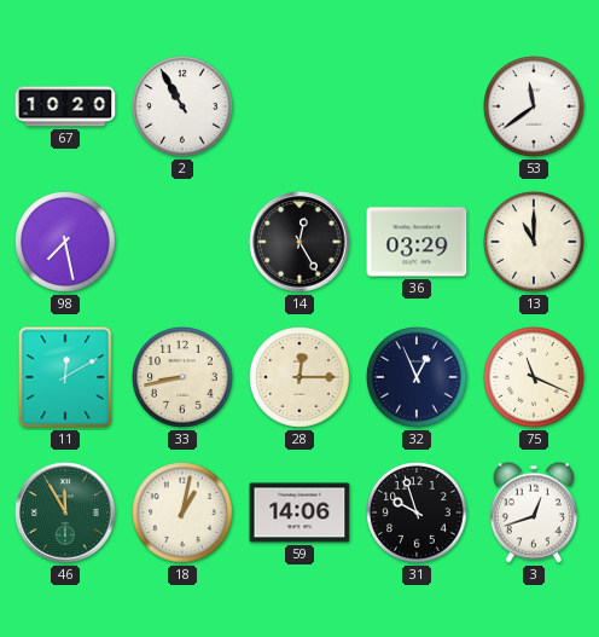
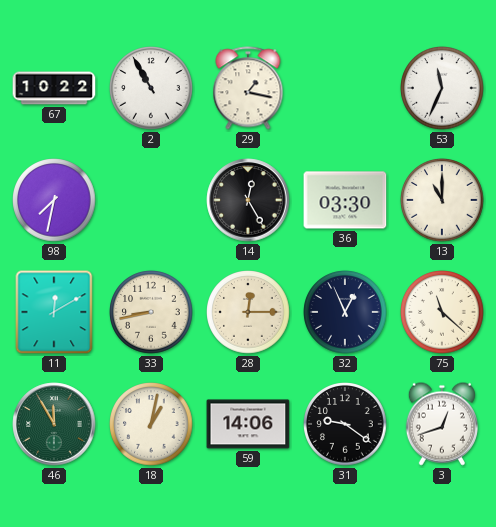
67: 10:20 -> 10:22
29: none -> 1:17
53: 11:39 -> 11:34
98: 7:28 -> 7:32
36: 03:29 -> 03:30
75: 11:19 -> 11:22
31: 9:57 -> 9:21
